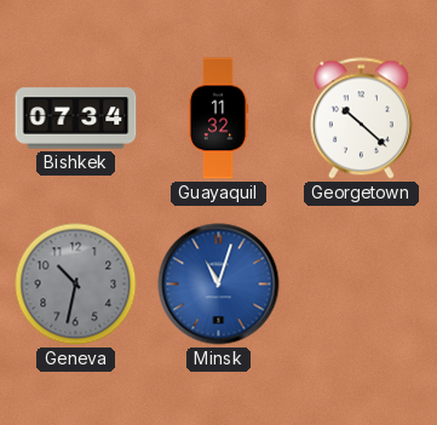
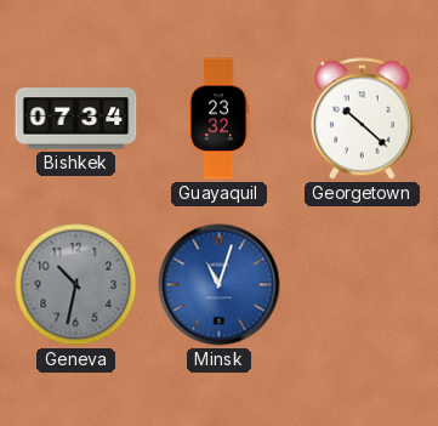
Guayaquil: 11:32 -> 23:32
